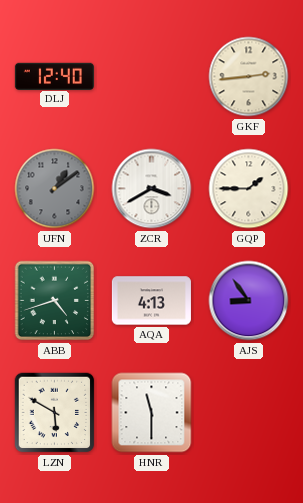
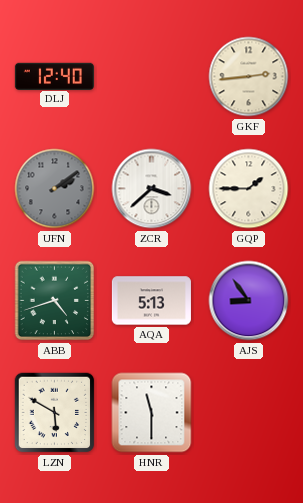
UFN: 1:09 -> 2:09
ZCR: 3:40 -> 3:38
AQA: 4:13 -> 5:13
